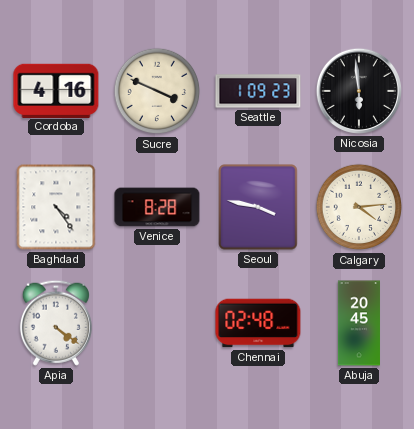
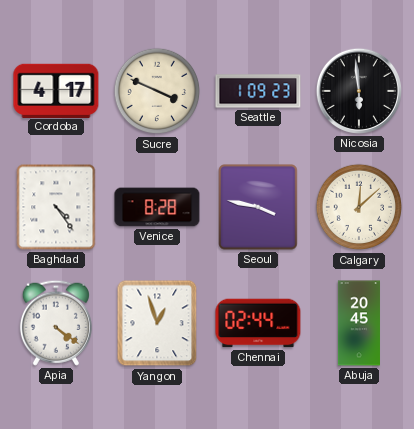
Cordoba: 4:16 -> 4:17
Calgary: 4:14 -> 12:08
Yangon: none -> 12:57
Chennai: 02:48 -> 02:44
